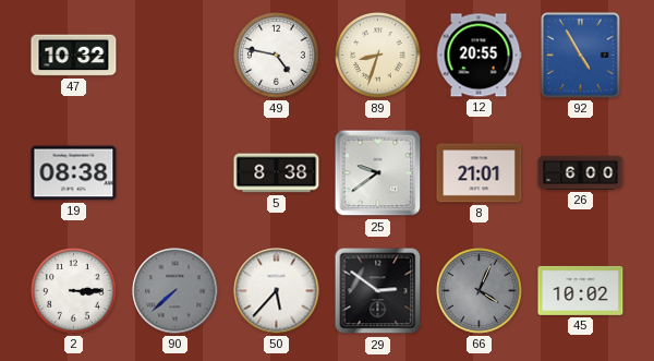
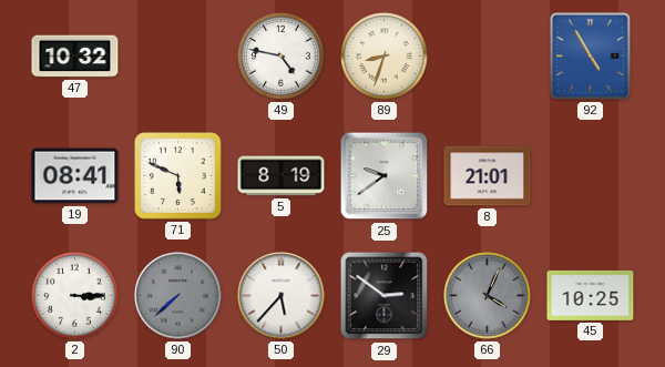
12: 20:55 -> none
19: 08:38 -> 08:41
71: none -> 5:49
5: 8:38 -> 8:19
26: 6:00 -> none
45: 10:02 -> 10:25
